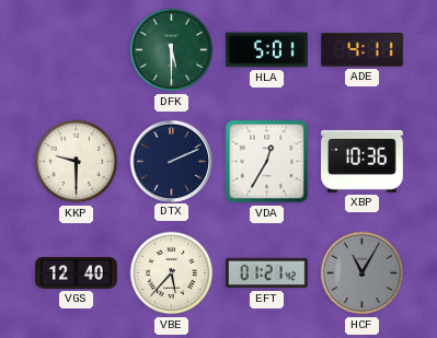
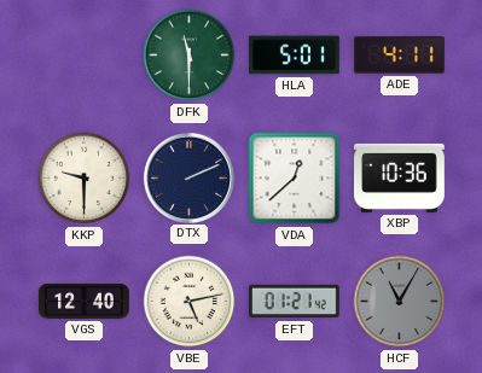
DFK: 5:30 -> 11:30
VDA: 12:35 -> 12:38
VBE: 5:37 -> 5:13
